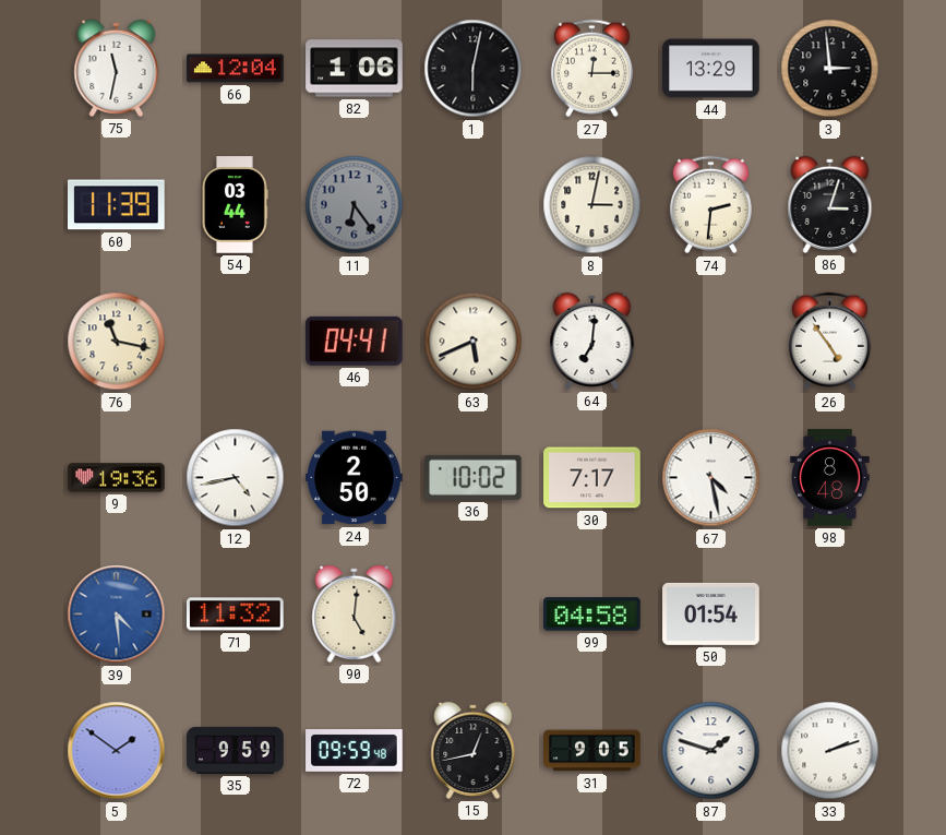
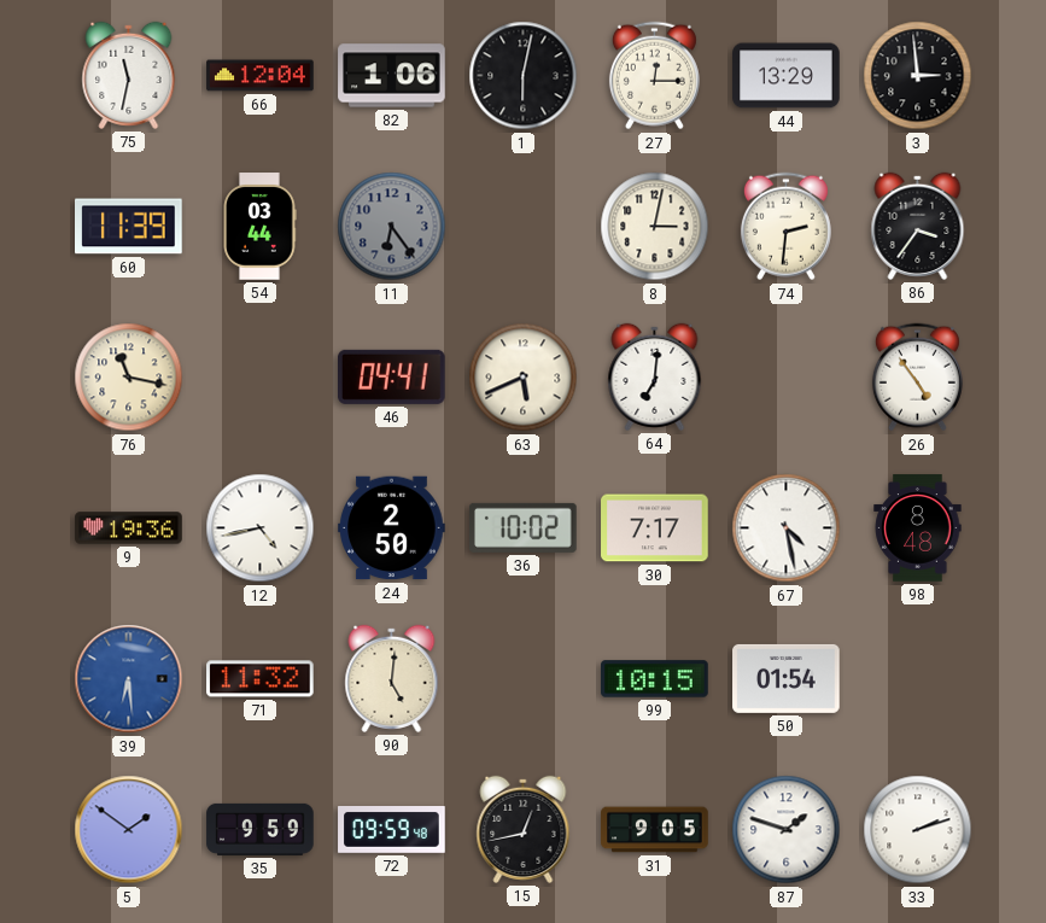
86: 3:03 -> 3:36
39: 4:29 -> 6:29
99: 04:58 -> 10:15
